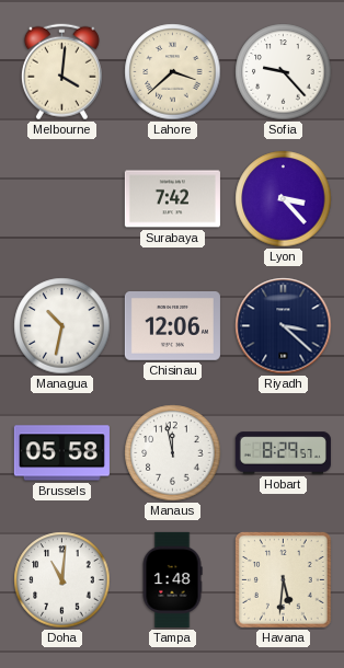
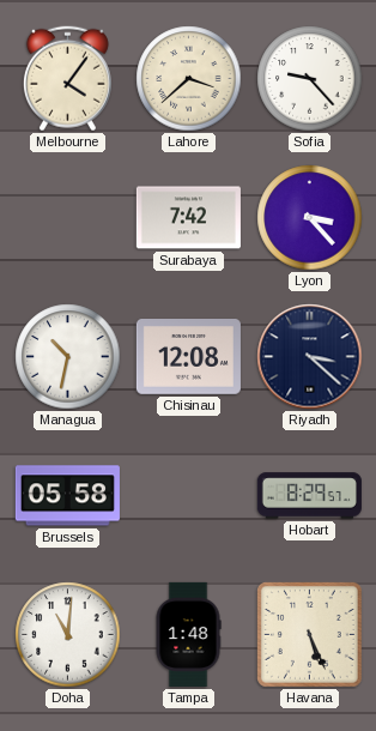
Melbourne: 4:01 -> 4:06
Chisinau: 12:06 -> 12:08
Manaus: 11:58 -> none
Havana: 5:31 -> 5:26
